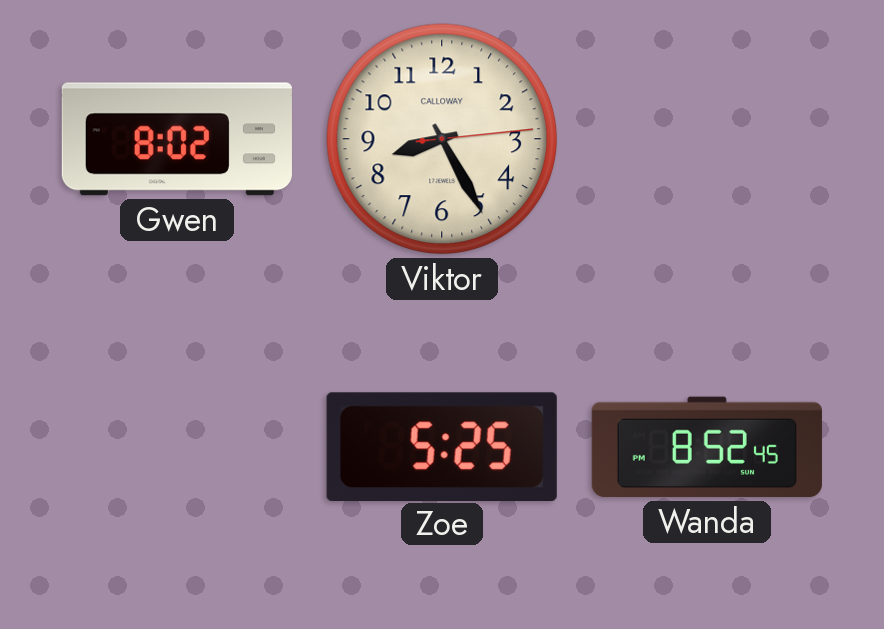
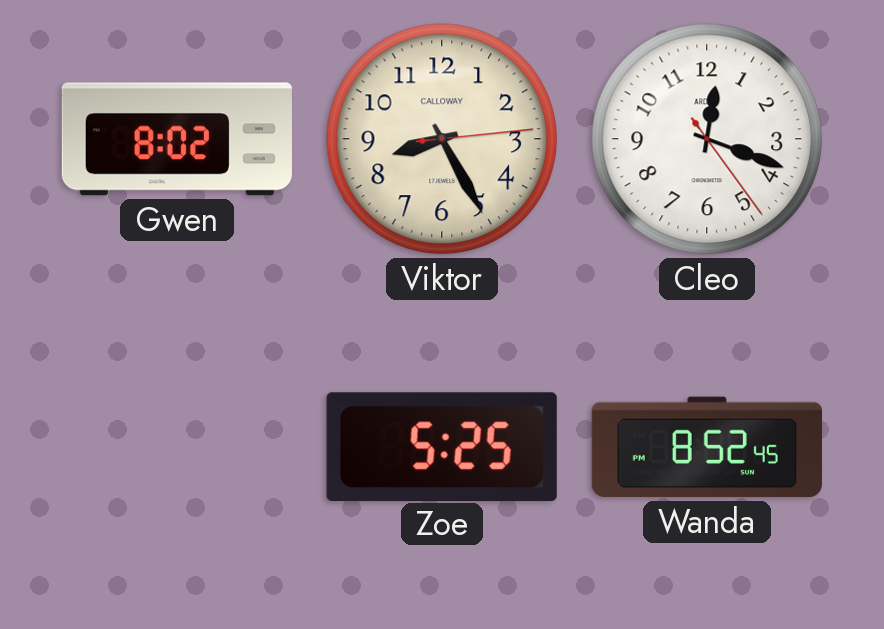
Cleo: none -> 12:18
